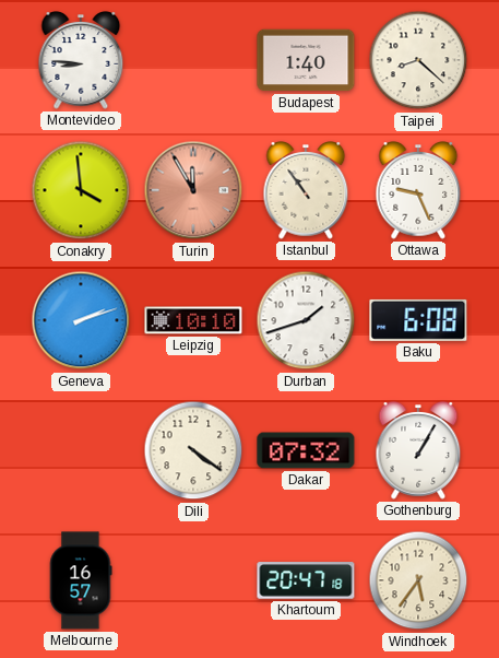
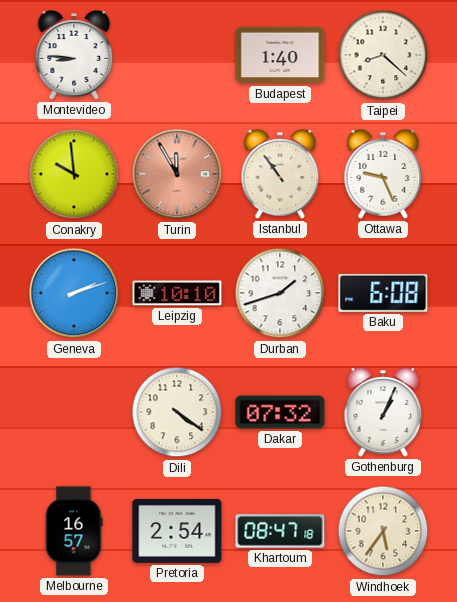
Conakry: 3:59 -> 9:59
Gothenburg: 1:05 -> 1:04
Pretoria: none -> 2:54
Khartoum: 20:47 -> 08:47
